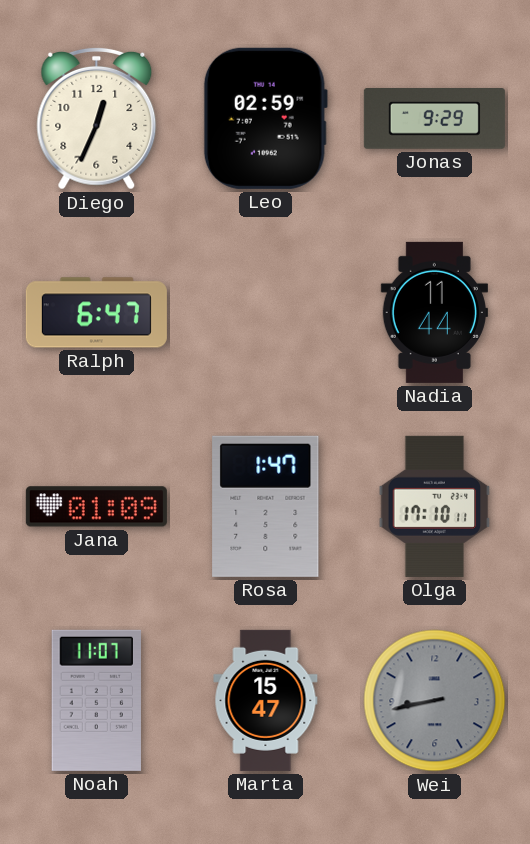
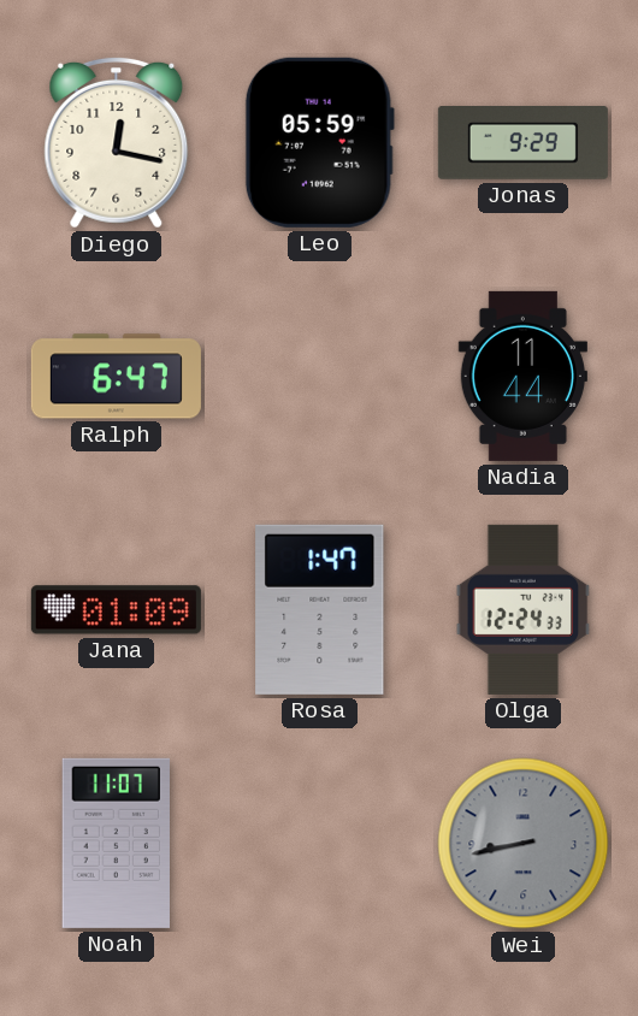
Diego: 12:34 -> 12:17
Leo: 02:59 -> 05:59
Olga: 17:10 -> 12:24
Marta: 15:47 -> none
